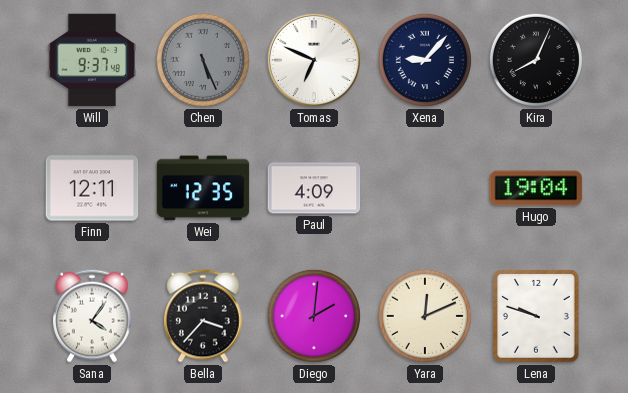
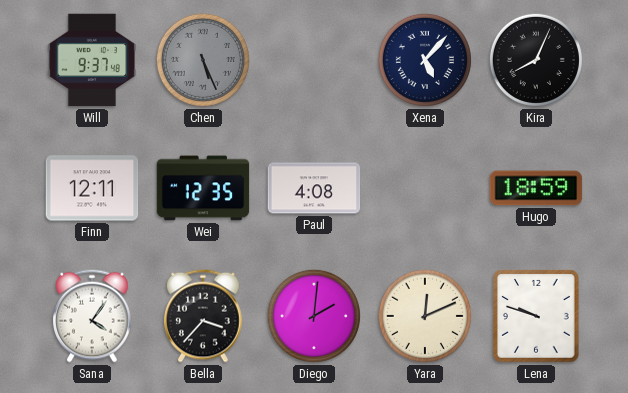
Tomas: 6:49 -> none
Xena: 9:07 -> 5:07
Paul: 4:09 -> 4:08
Hugo: 19:04 -> 18:59
